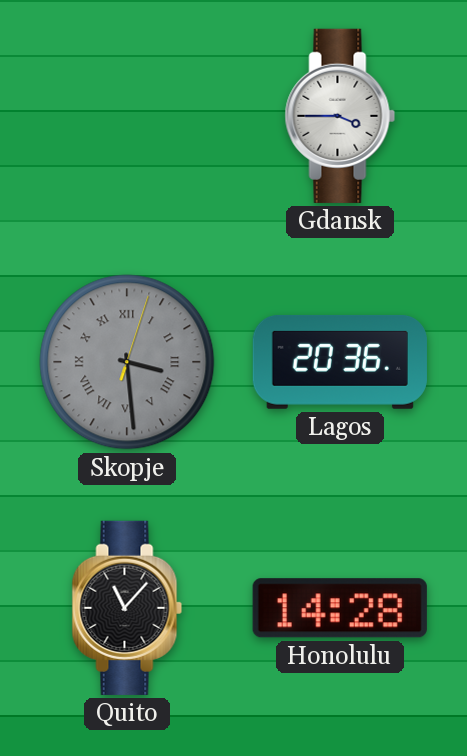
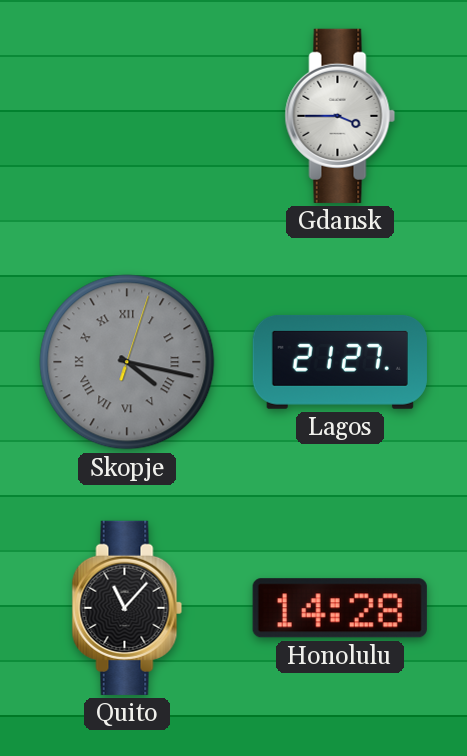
Skopje: 3:29 -> 4:17
Lagos: 20:36 -> 21:27
